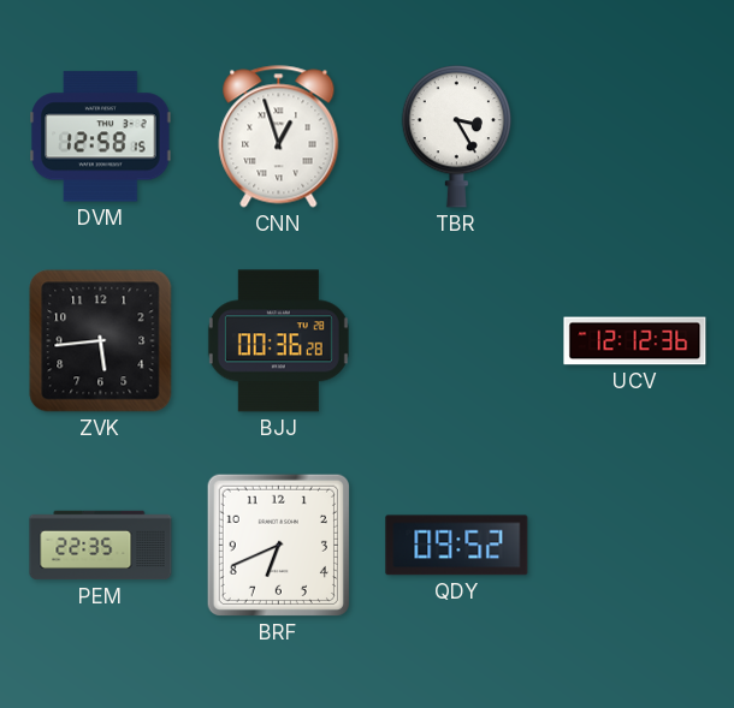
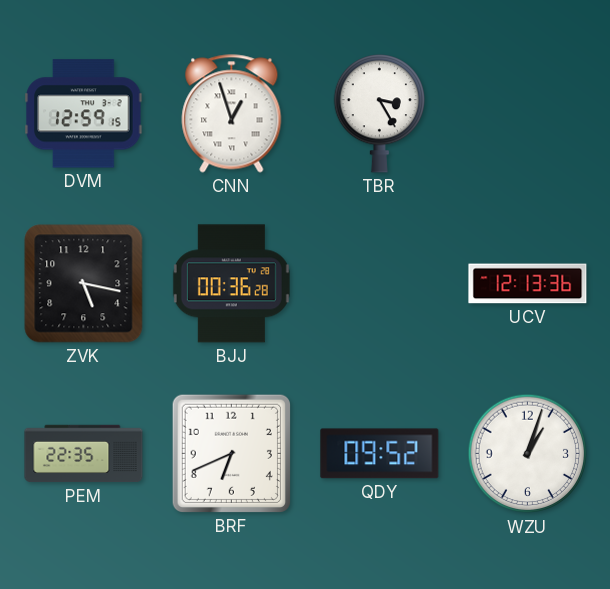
DVM: 12:58 -> 12:59
ZVK: 5:44 -> 5:17
UCV: 12:12 -> 12:13
WZU: none -> 1:03
